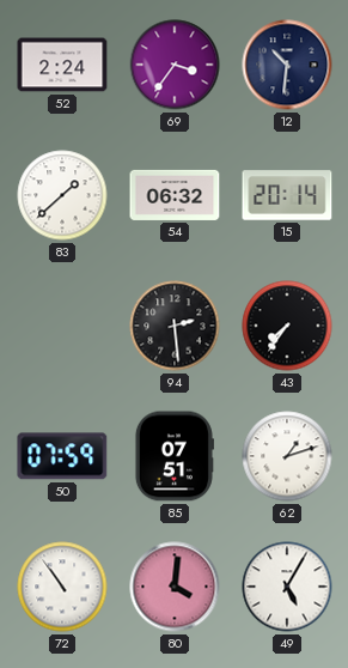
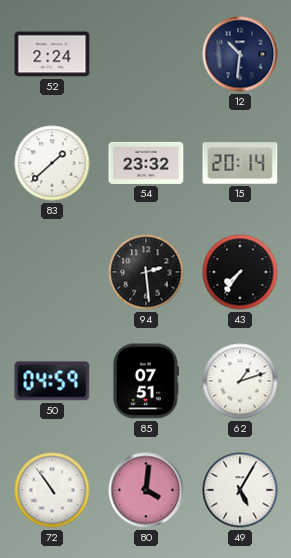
69: 3:36 -> none
54: 06:32 -> 23:32
50: 07:59 -> 04:59
